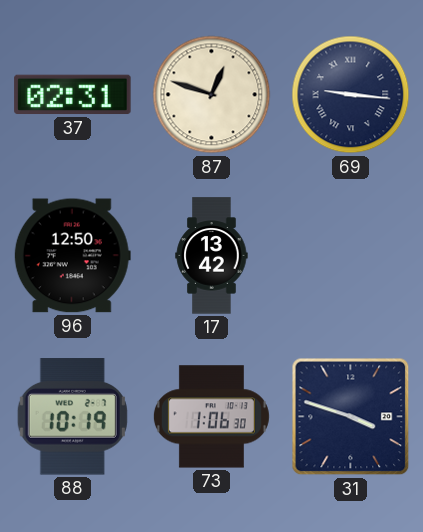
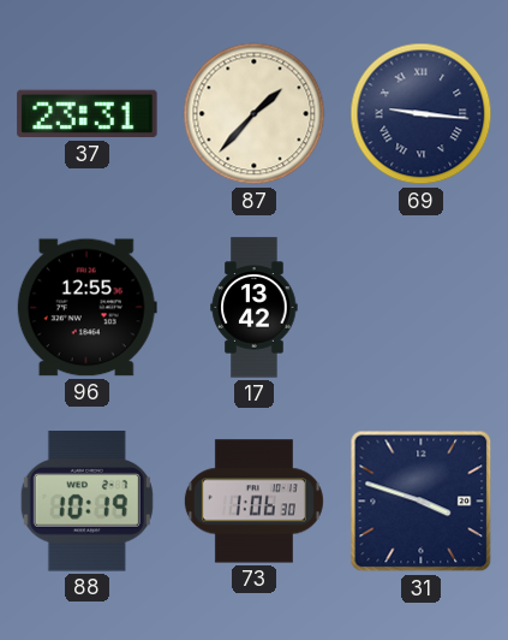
37: 02:31 -> 23:31
87: 12:48 -> 1:37
96: 12:50 -> 12:55
